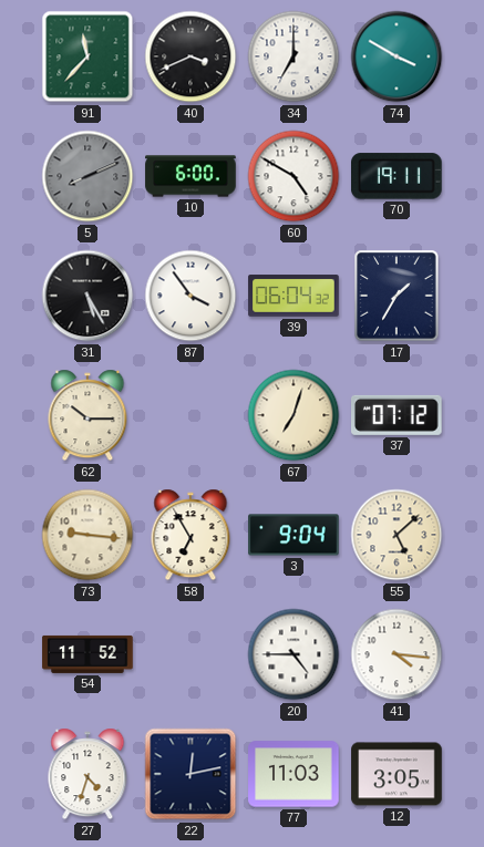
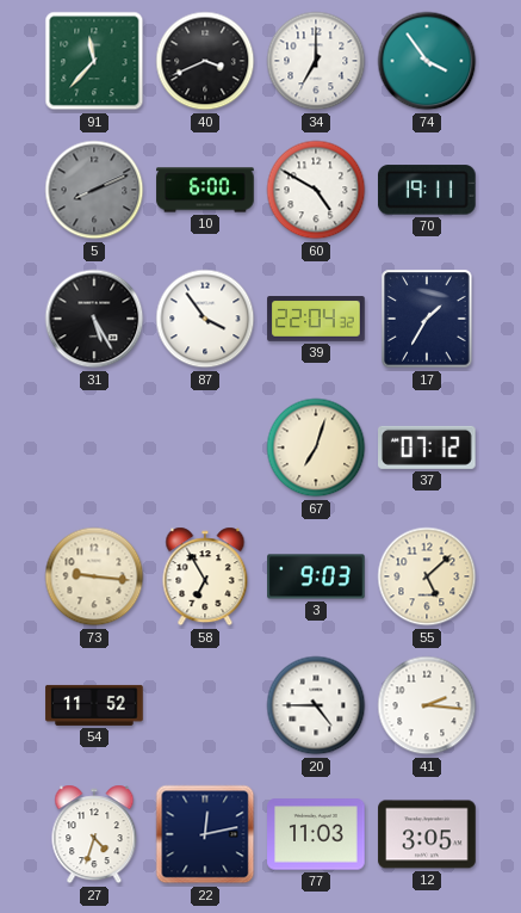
74: 3:50 -> 3:54
39: 06:04 -> 22:04
62: 10:15 -> none
3: 9:04 -> 9:03
41: 4:16 -> 2:16
